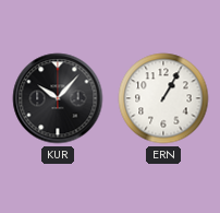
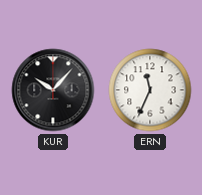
ERN: 1:05 -> 11:34
